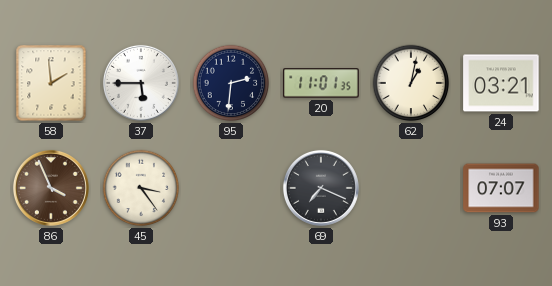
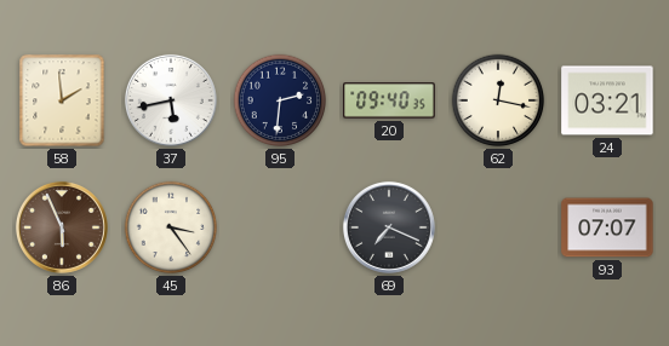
37: 5:45 -> 5:43
20: 11:01 -> 09:40
62: 1:02 -> 12:17
86: 3:56 -> 5:56
